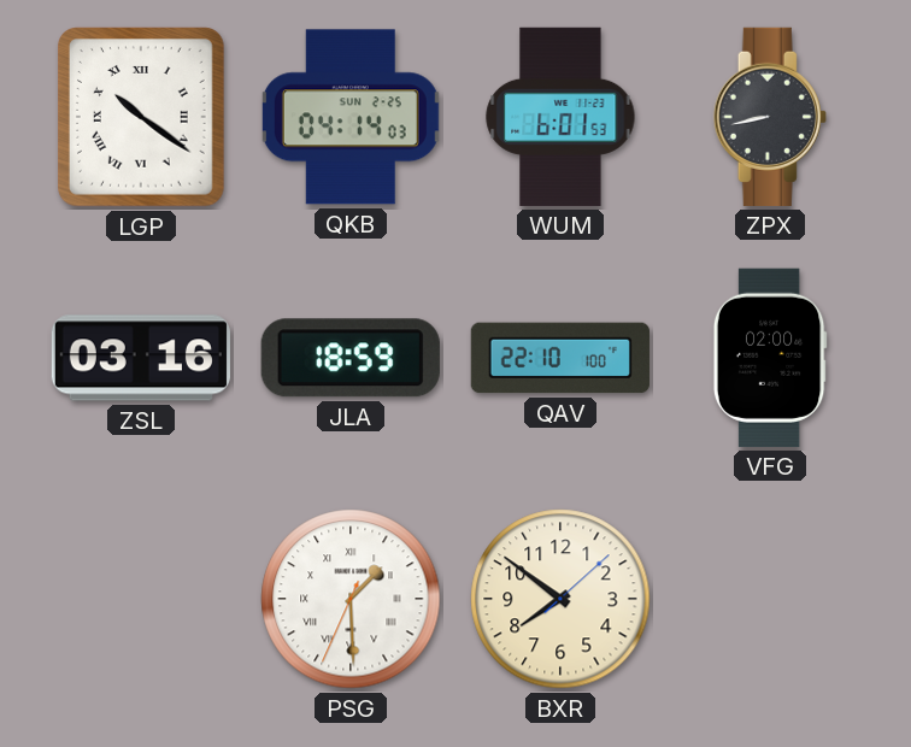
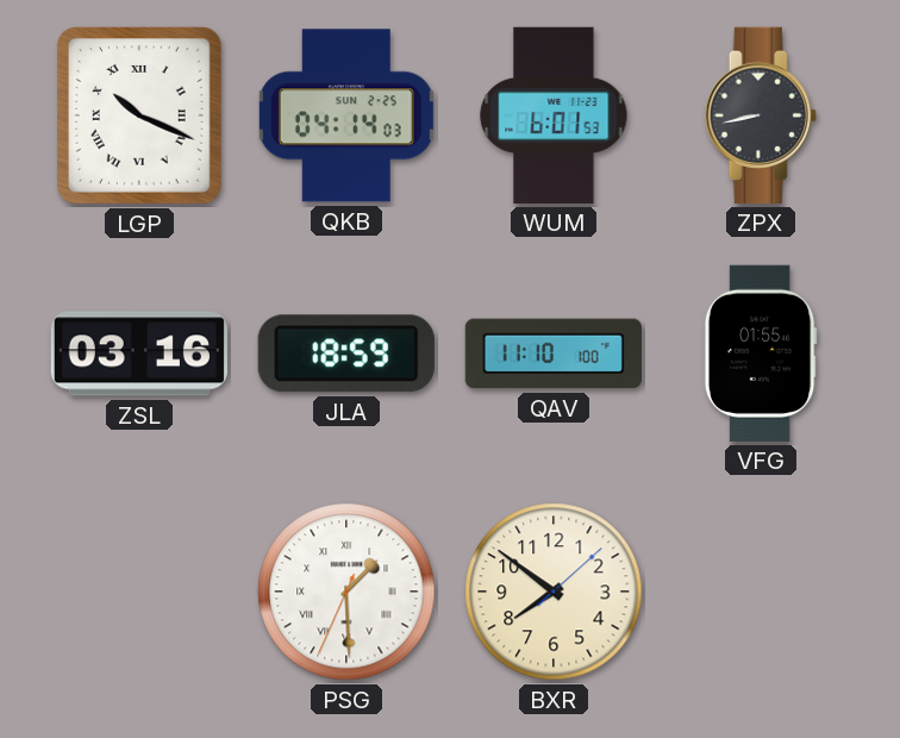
LGP: 10:21 -> 10:19
QAV: 22:10 -> 11:10
VFG: 02:00 -> 01:55
